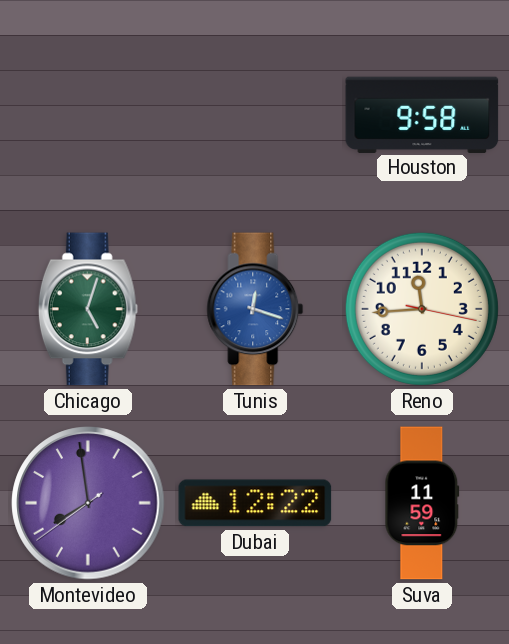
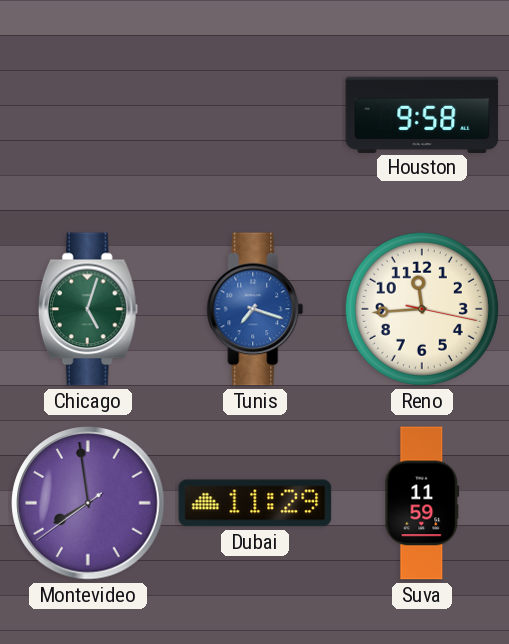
Tunis: 12:18 -> 7:18
Dubai: 12:22 -> 11:29
